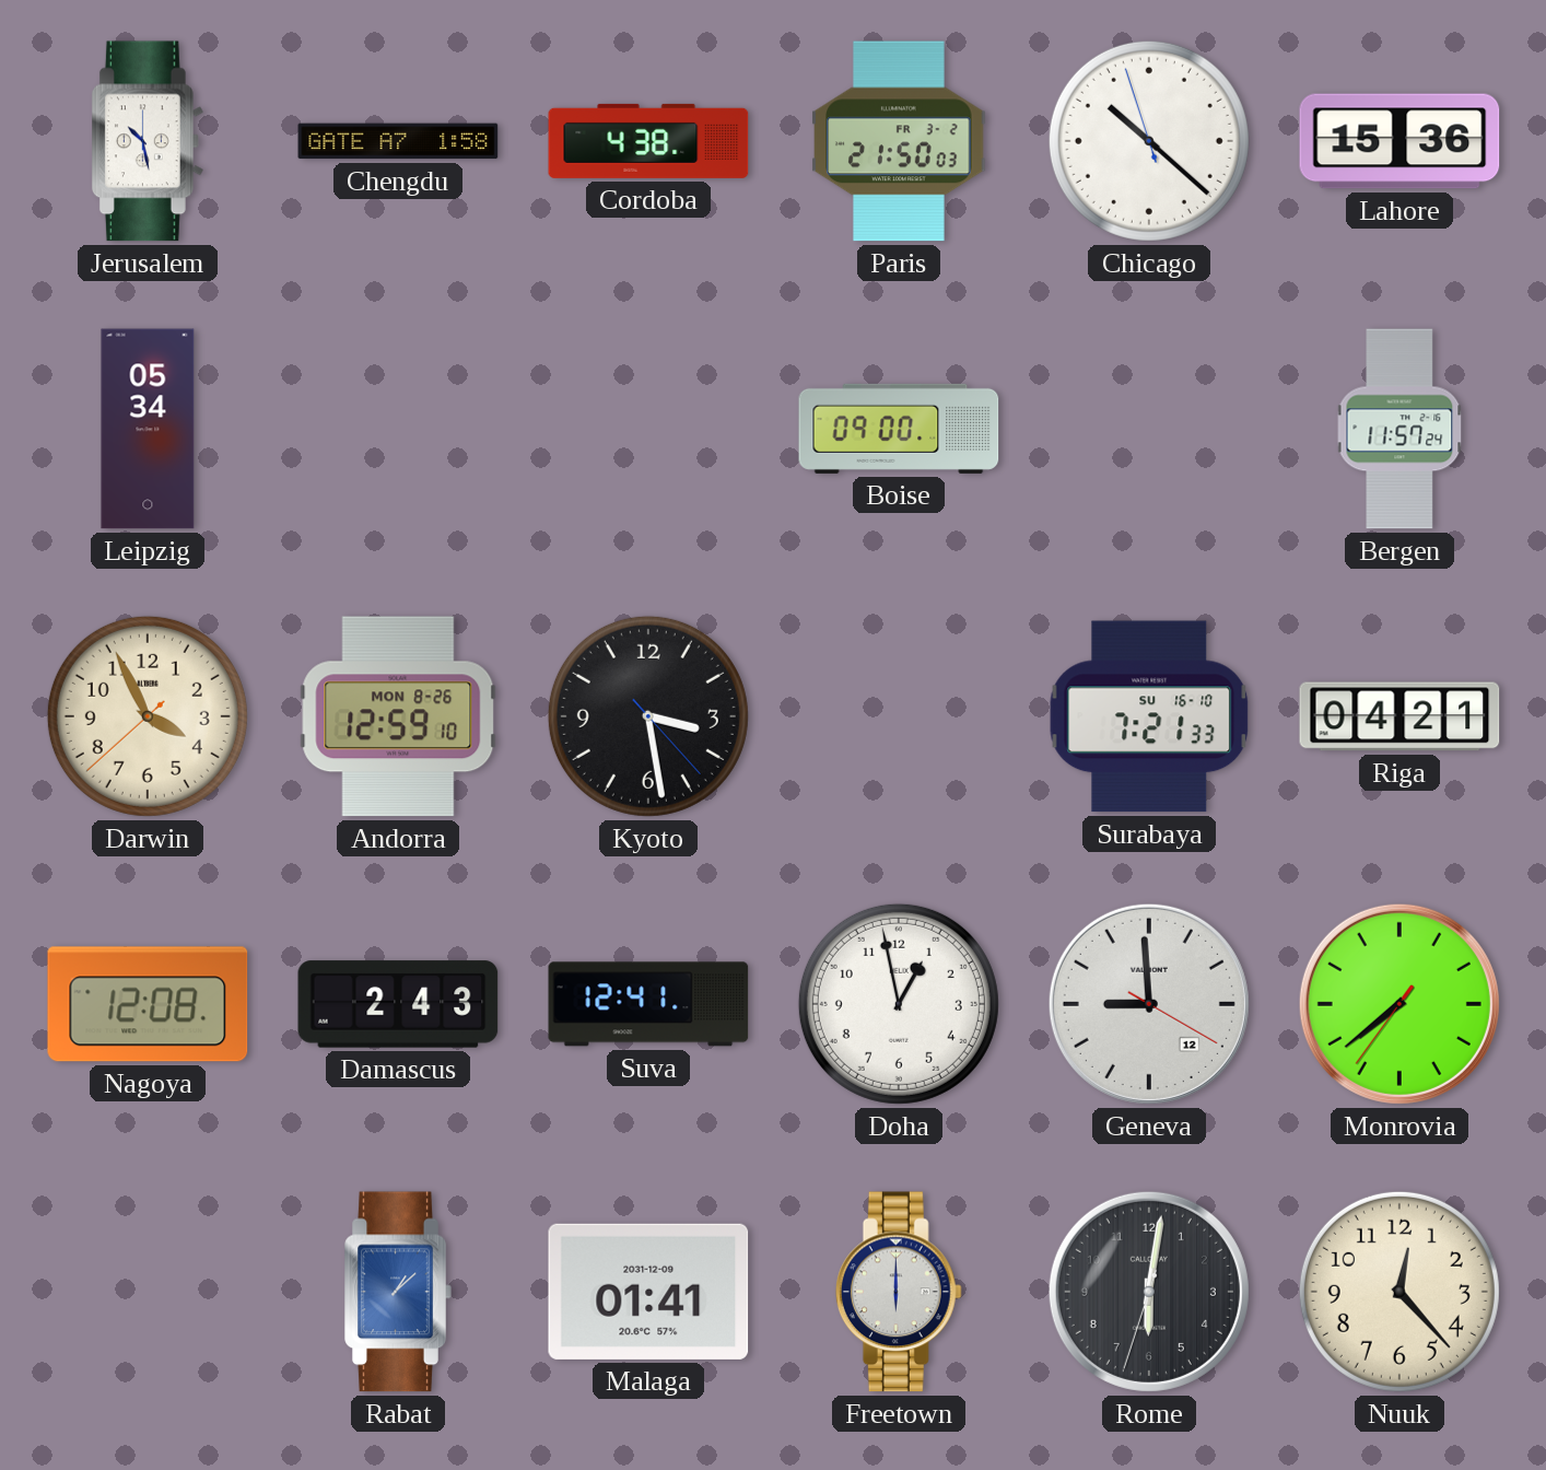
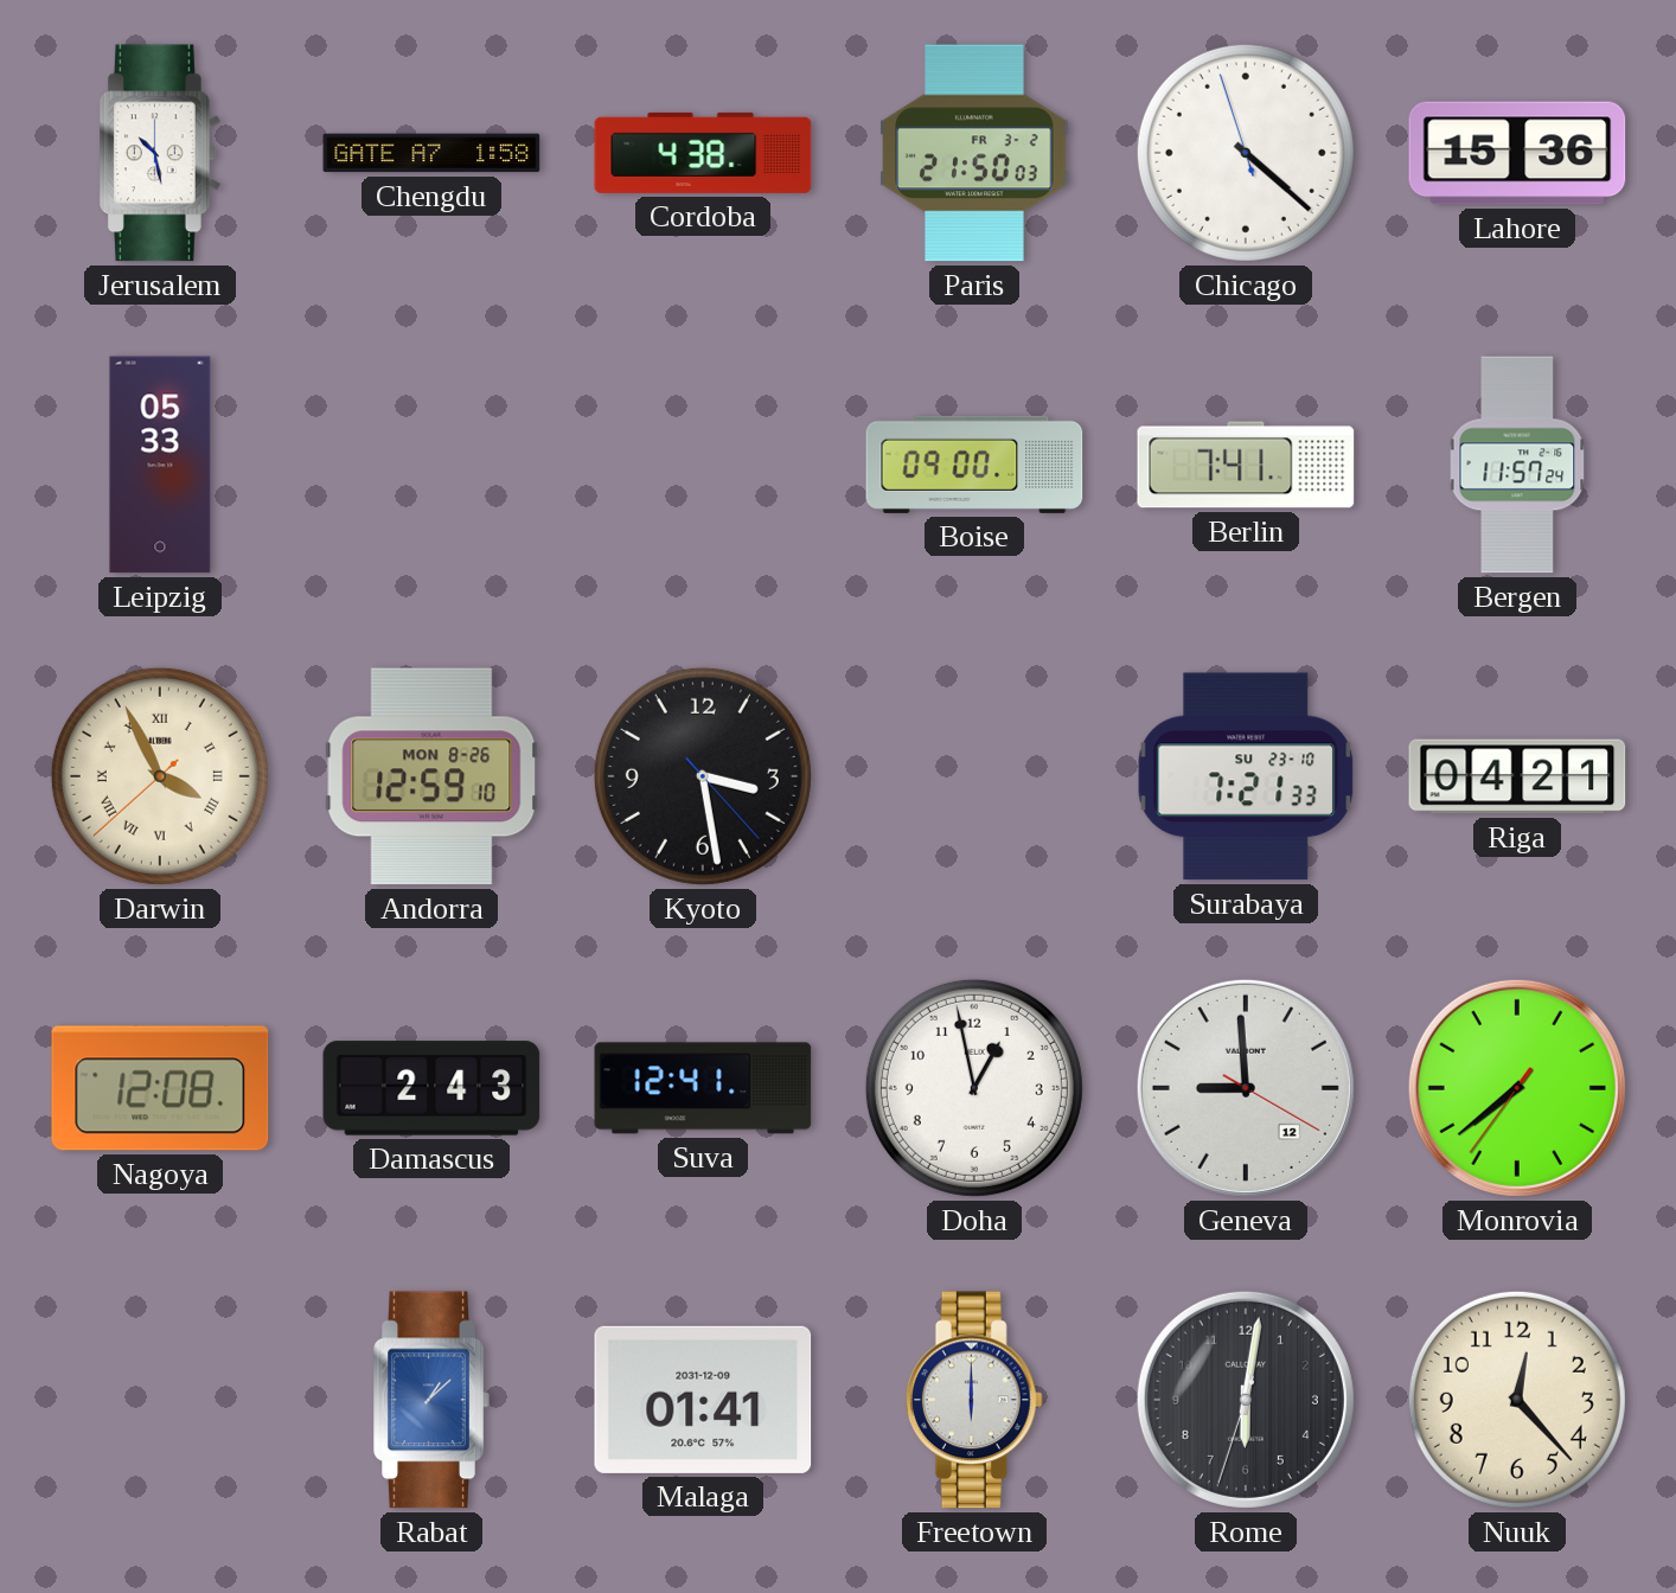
Chicago: 10:21 -> 4:21
Leipzig: 05:34 -> 05:33
Berlin: none -> 7:41
Darwin numerals: Arabic -> Roman
Surabaya date: SU 16-10 -> SU 23-10
